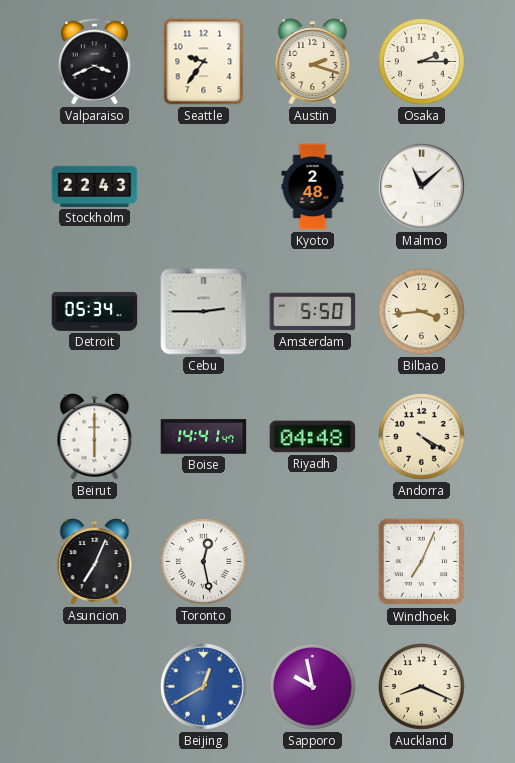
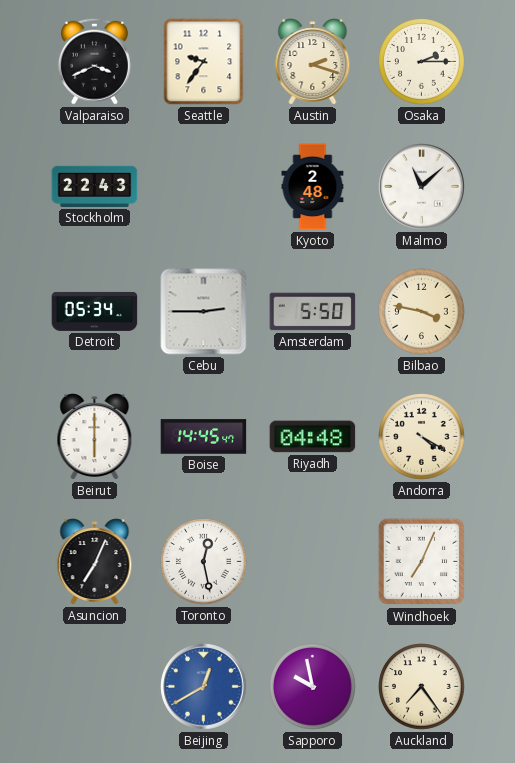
Bilbao: 3:44 -> 3:47
Boise: 14:41 -> 14:45
Auckland: 8:19 -> 7:24
